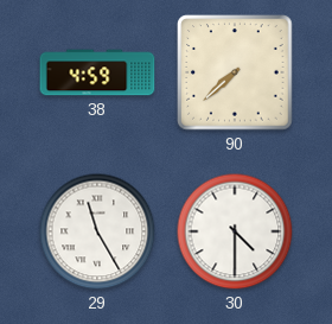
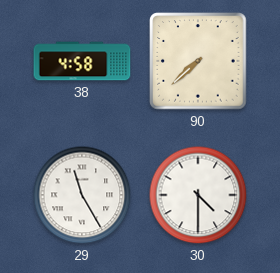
38: 4:59 -> 4:58
